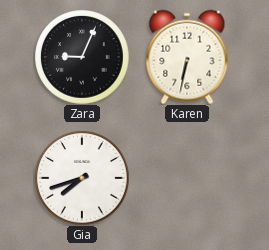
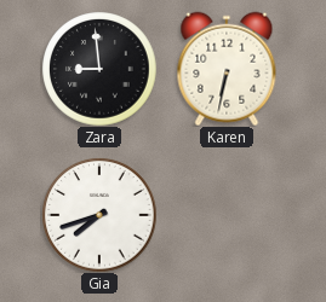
Zara: 9:04 -> 8:59
